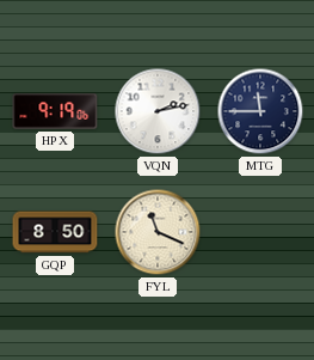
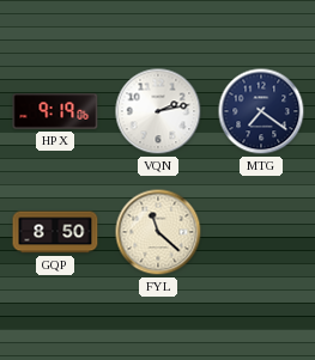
MTG: 11:45 -> 7:21
FYL: 11:19 -> 11:22
